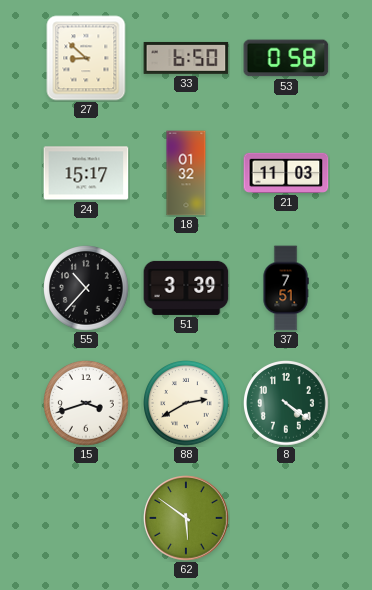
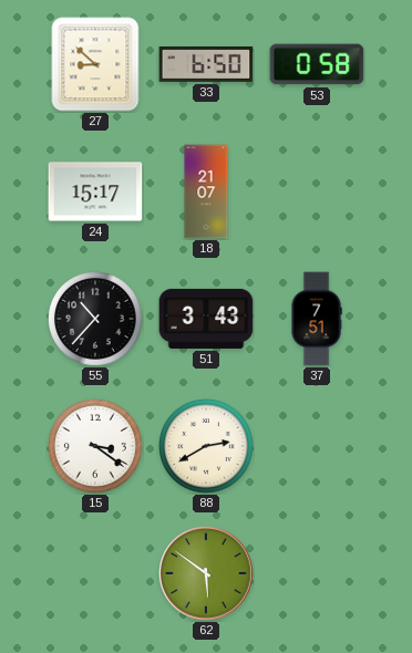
18: 01:32 -> 21:07
21: 11:03 -> none
51: 3:39 -> 3:43
15: 3:42 -> 3:21
8: 4:21 -> none
